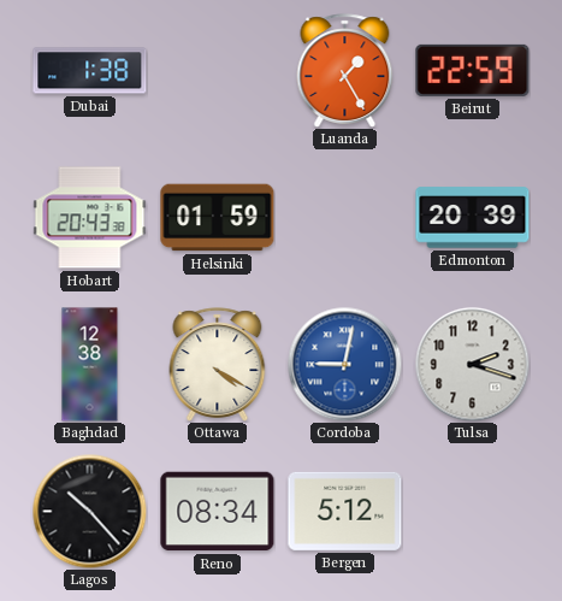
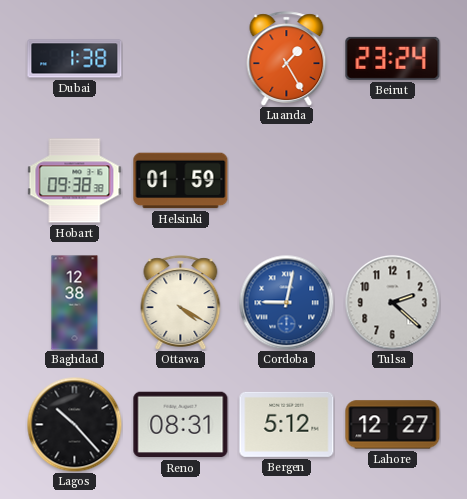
Beirut: 22:59 -> 23:24
Hobart: 20:43 -> 09:38
Edmonton: 20:39 -> none
Tulsa: 2:18 -> 2:22
Reno: 08:34 -> 08:31
Lahore: none -> 12:27
